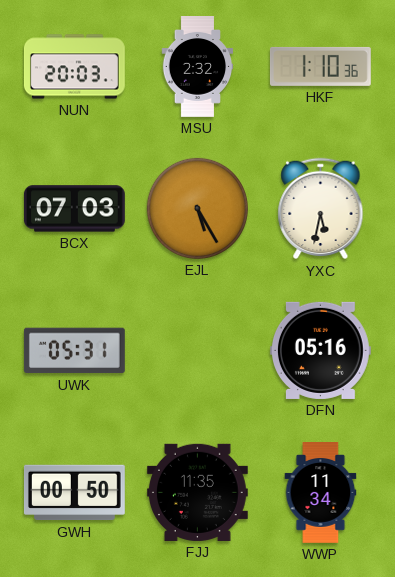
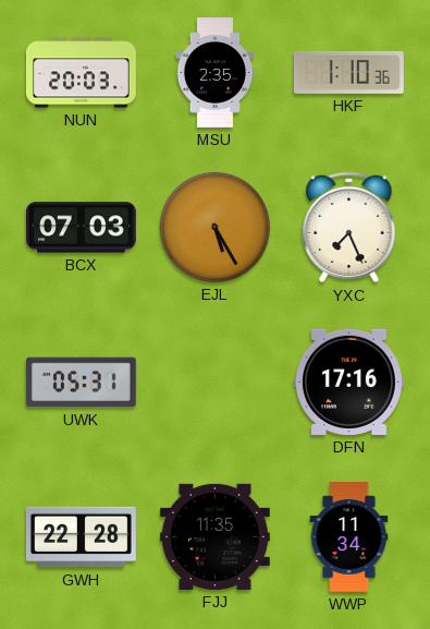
MSU: 2:32 -> 2:35
YXC: 5:32 -> 7:26
DFN: 05:16 -> 17:16
GWH: 00:50 -> 22:28
